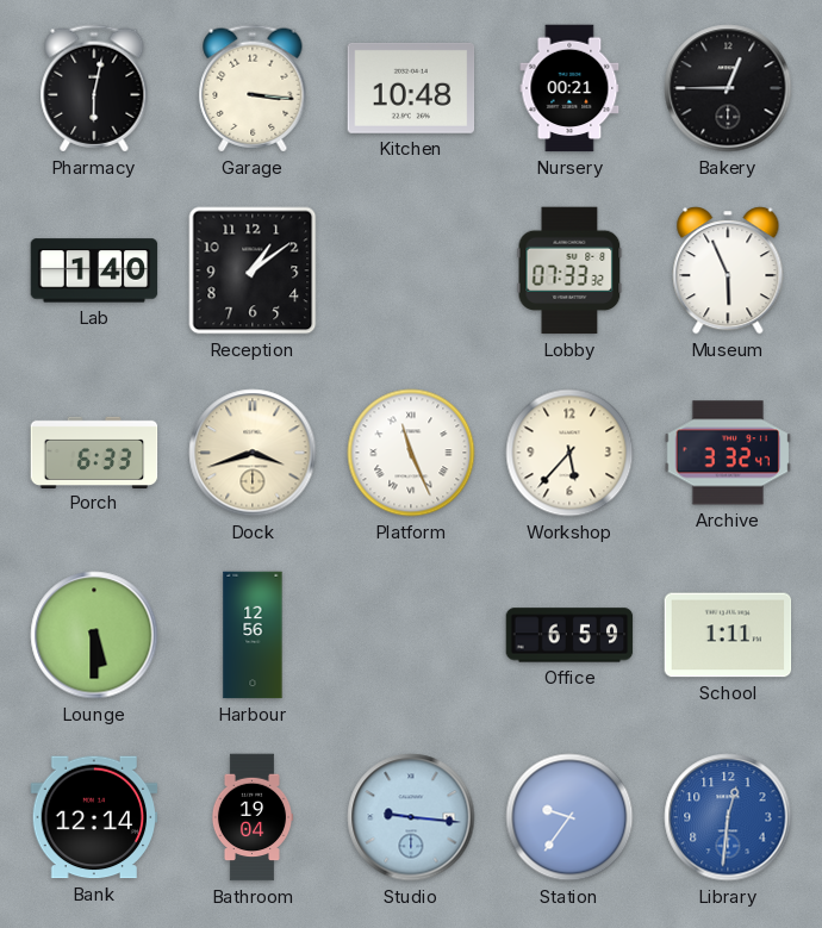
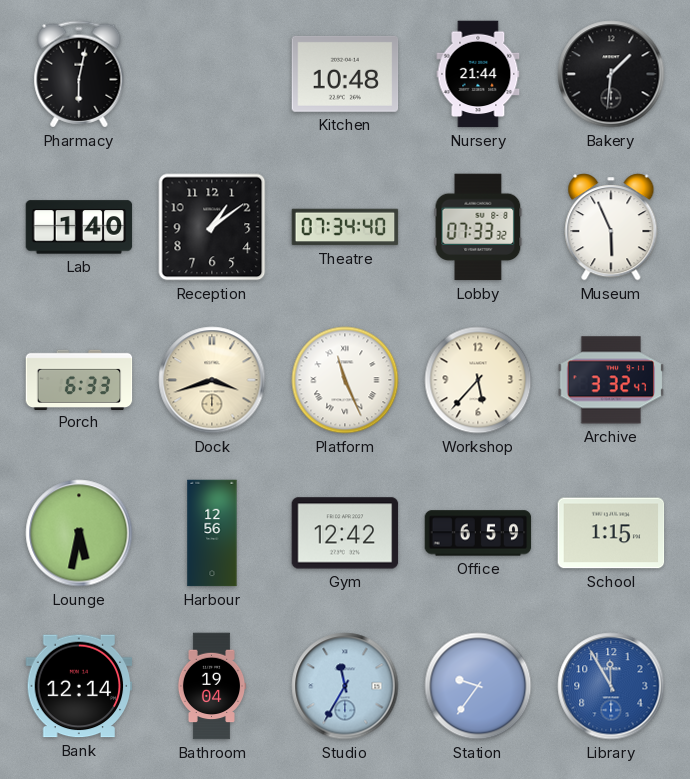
Garage: 3:16 -> none
Nursery: 00:21 -> 21:44
Bakery: 12:45 -> 1:31
Theatre: none -> 07:34
Lounge: 5:30 -> 5:32
Gym: none -> 12:42
School: 1:11 -> 1:15
Studio: 9:16 -> 11:35
Library: 12:31 -> 11:55
